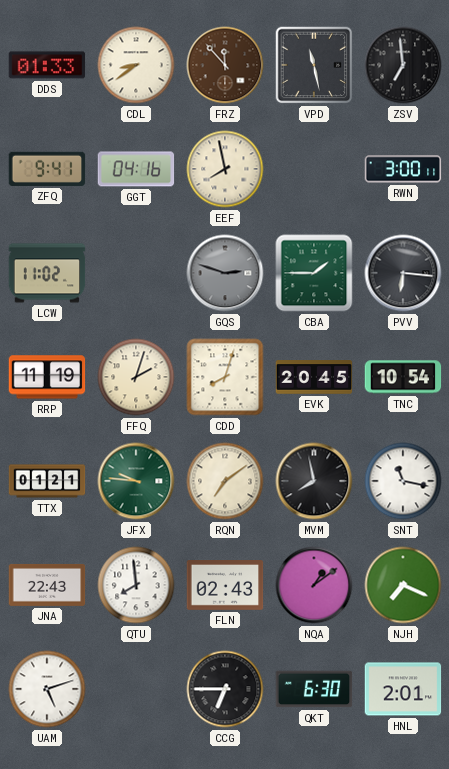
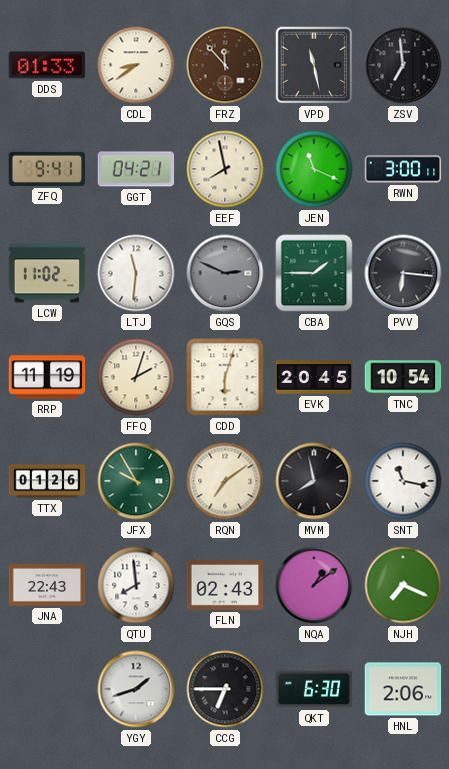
GGT: 04:16 -> 04:21
JEN: none -> 11:19
LTJ: none -> 11:31
GQS: 2:48 -> 2:49
CDD: 8:03 -> 6:03
TTX: 01:21 -> 01:26
JFX: 9:46 -> 9:55
UAM: 5:12 -> none
YGY: none -> 1:42
HNL: 2:01 -> 2:06
